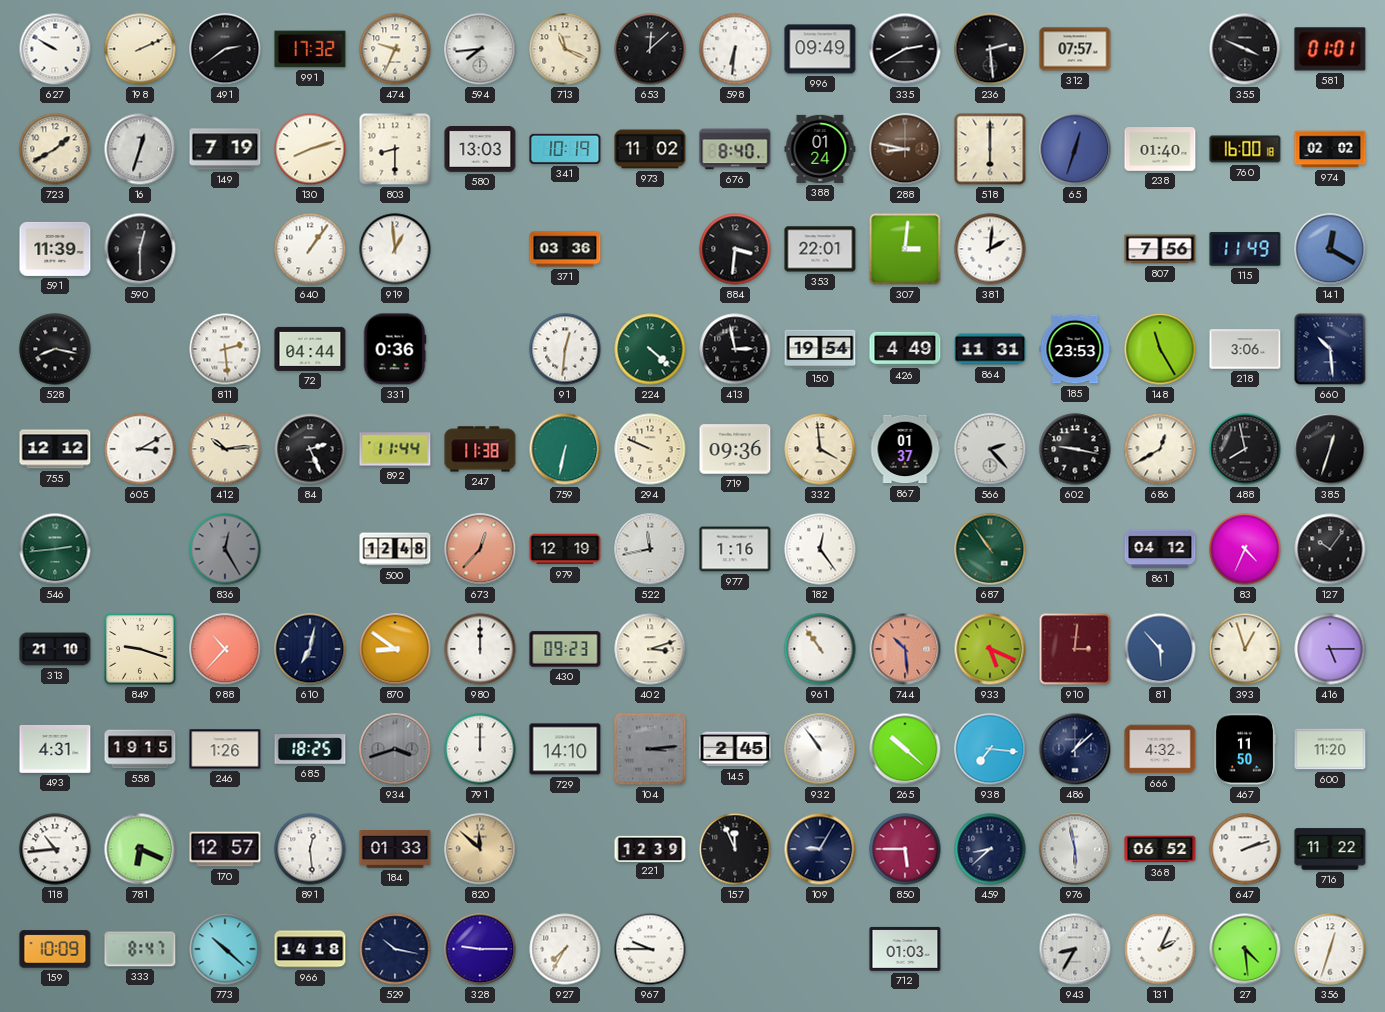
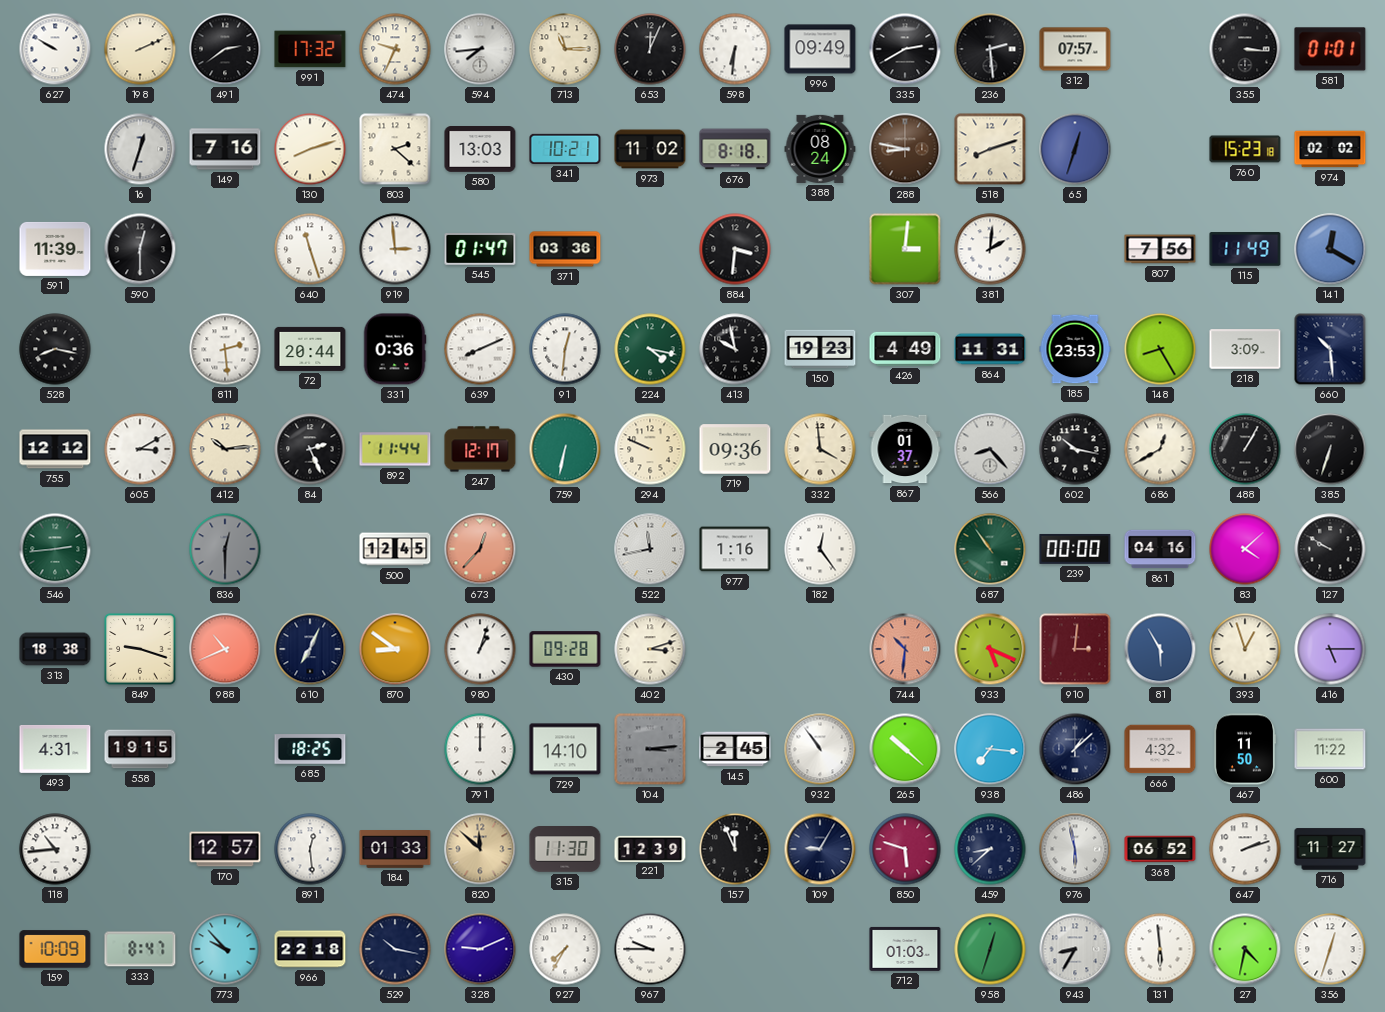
713: 11:19 -> 11:15
653: 12:08 -> 12:04
355: 3:49 -> 3:16
723: 1:40 -> none
149: 7:19 -> 7:16
803: 8:30 -> 2:22
341: 10:19 -> 10:21
676: 8:40 -> 8:18
388: 01:24 -> 08:24
518: 6:00 -> 8:12
238: 01:40 -> none
760: 16:00 -> 15:23
640: 1:06 -> 11:27
919: 12:59 -> 2:59
545: none -> 01:47
353: 22:01 -> none
72: 04:44 -> 20:44
639: none -> 8:11
224: 4:22 -> 4:17
413: 2:58 -> 9:58
150: 19:54 -> 19:23
148: 11:25 -> 8:25
218: 3:06 -> 3:09
247: 11:38 -> 12:17
566: 2:23 -> 8:23
602: 9:17 -> 10:17
488: 7:58 -> 1:05
385: 12:33 -> 6:33
836: 12:25 -> 12:30
500: 12:48 -> 12:45
979: 12:19 -> none
239: none -> 00:00
861: 04:12 -> 04:16
83: 4:34 -> 4:08
127: 10:06 -> 9:50
313: 21:10 -> 18:38
988: 10:37 -> 10:41
610: 7:02 -> 7:04
980: 12:00 -> 1:03
430: 09:23 -> 09:28
961: 10:54 -> none
744: 10:29 -> 10:31
81: 5:53 -> 5:55
246: 1:26 -> none
934: 3:42 -> none
600: 11:20 -> 11:22
781: 6:19 -> none
315: none -> 11:30
850: 5:45 -> 5:48
716: 11:22 -> 11:27
773: 10:22 -> 9:53
966: 14:18 -> 22:18
328: 9:15 -> 9:11
958: none -> 12:33
131: 2:04 -> 5:59
27: 4:29 -> 4:32
